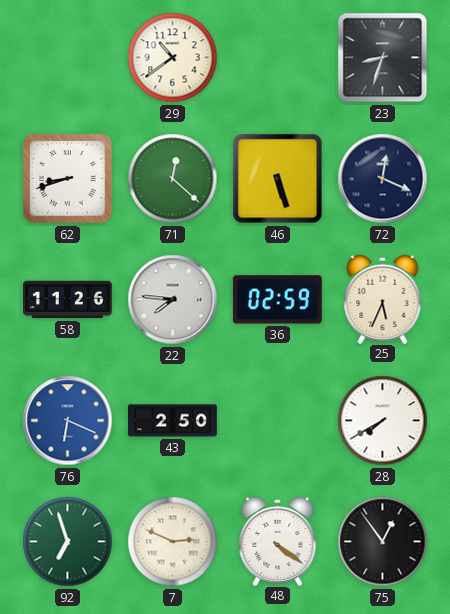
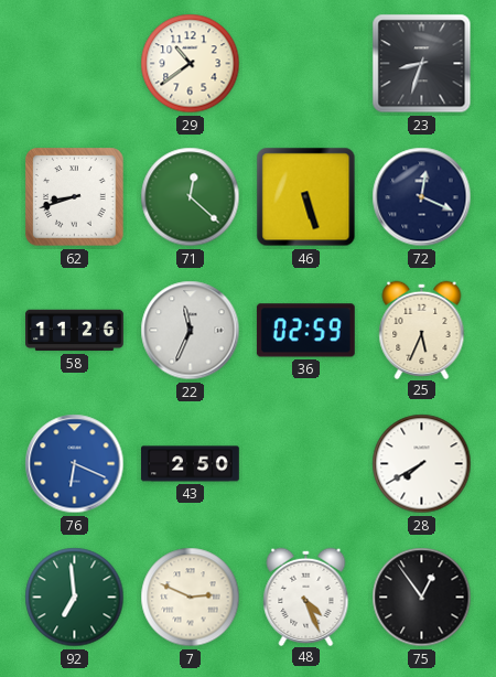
22: 7:46 -> 11:34
92: 6:57 -> 6:59
48: 4:21 -> 4:26
